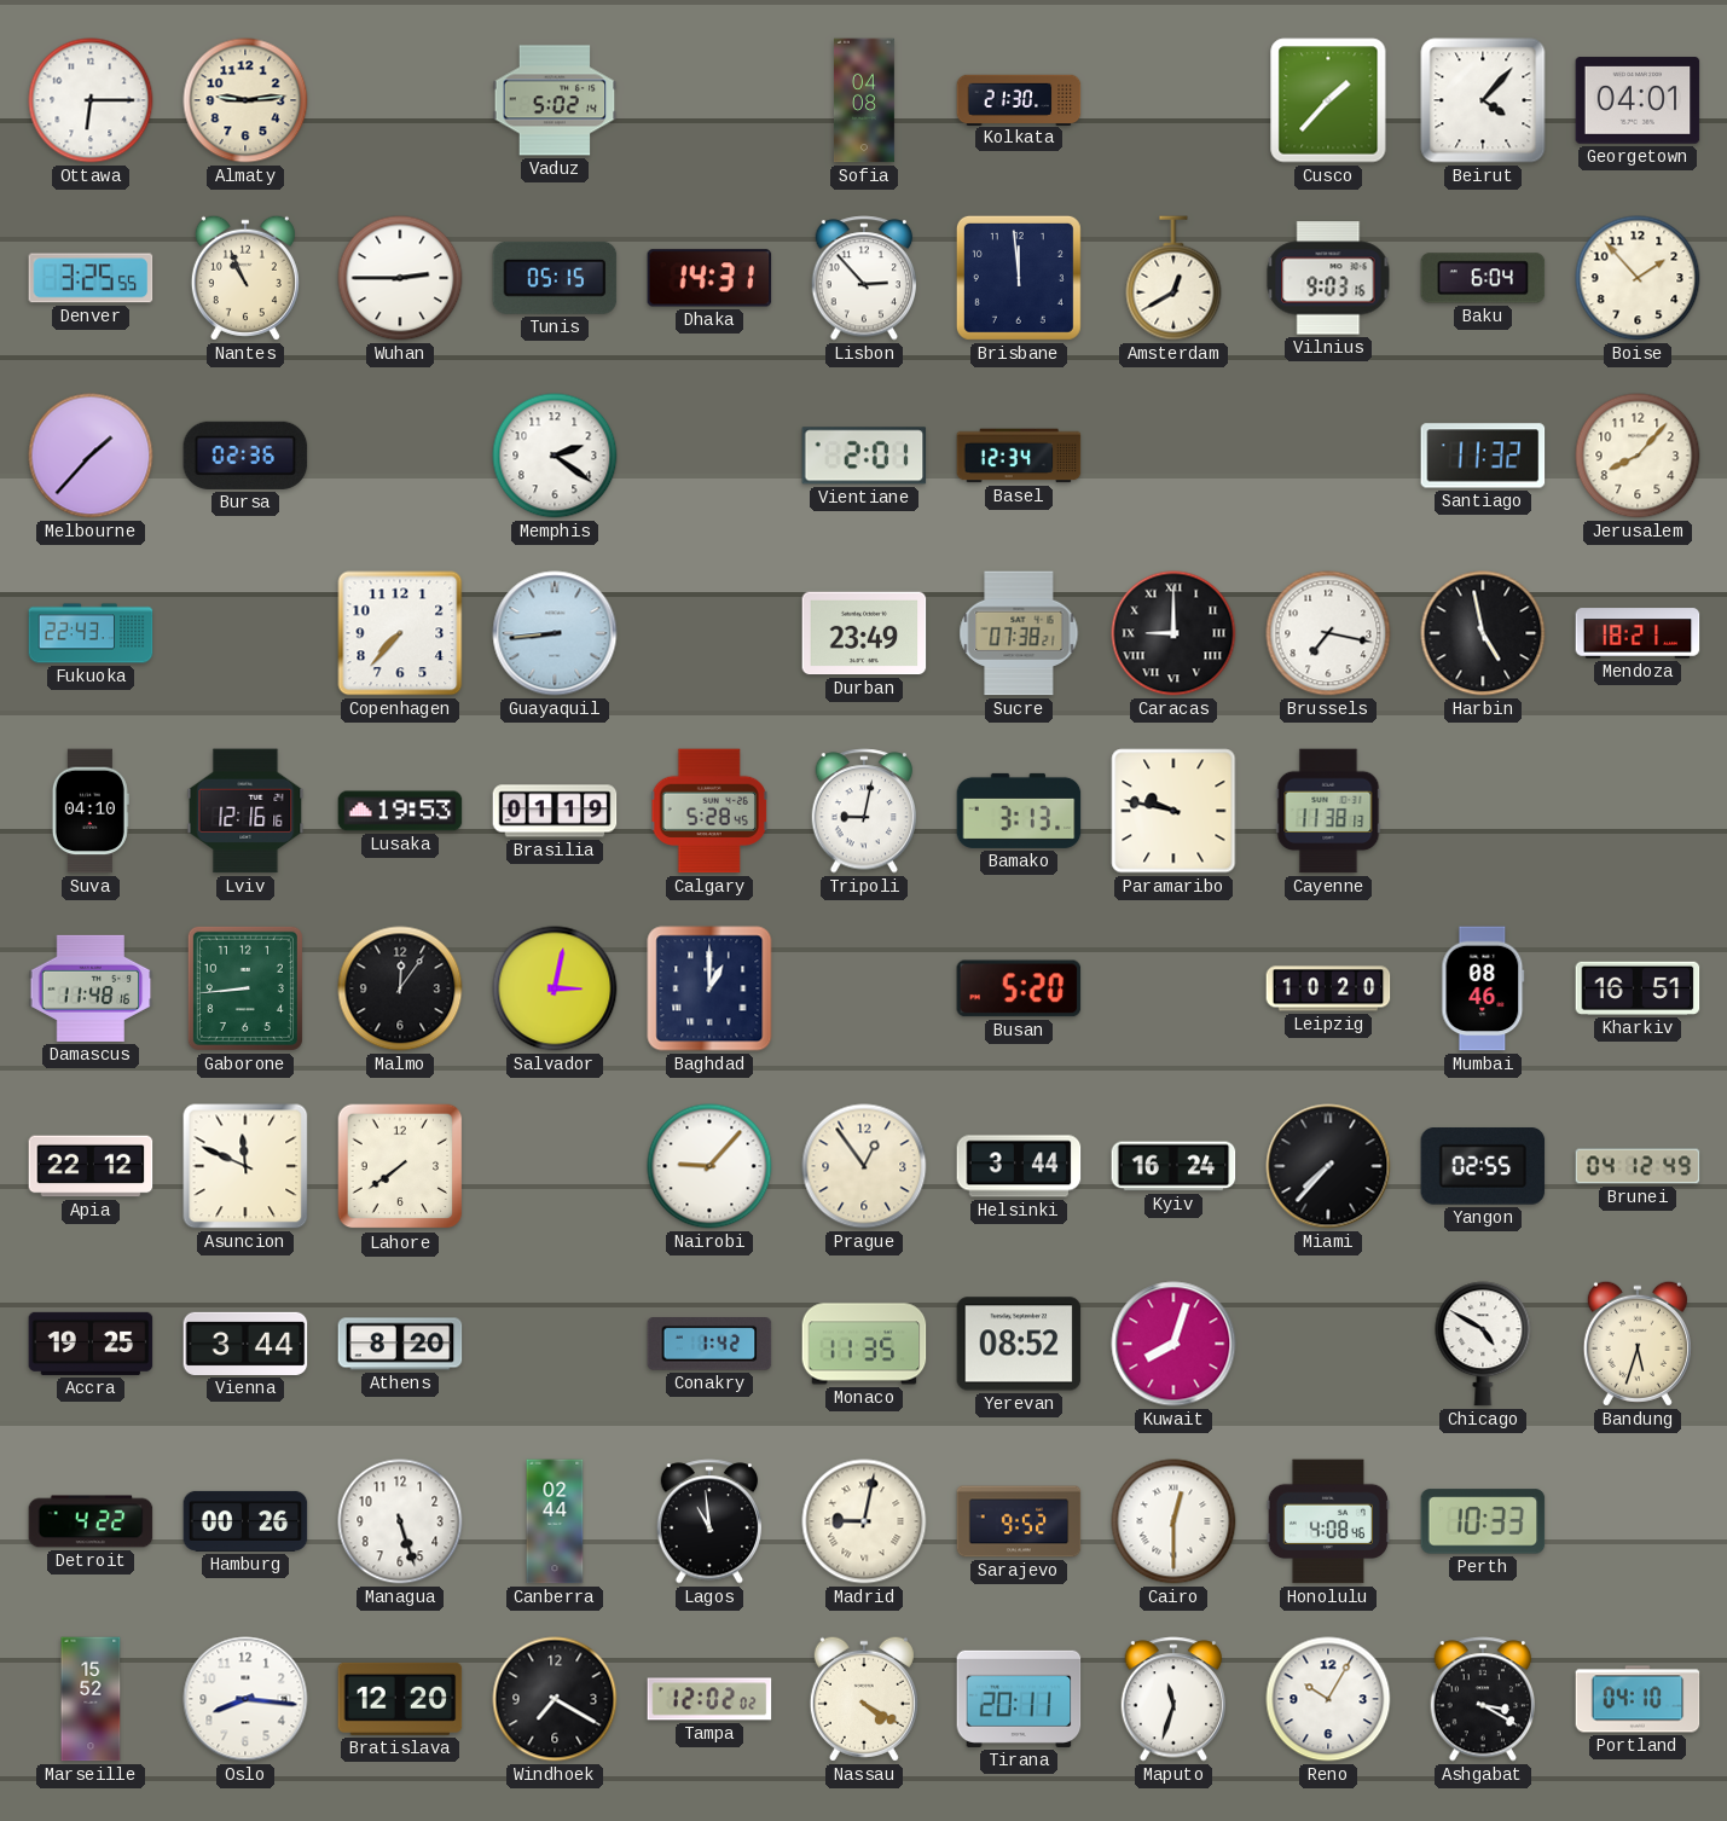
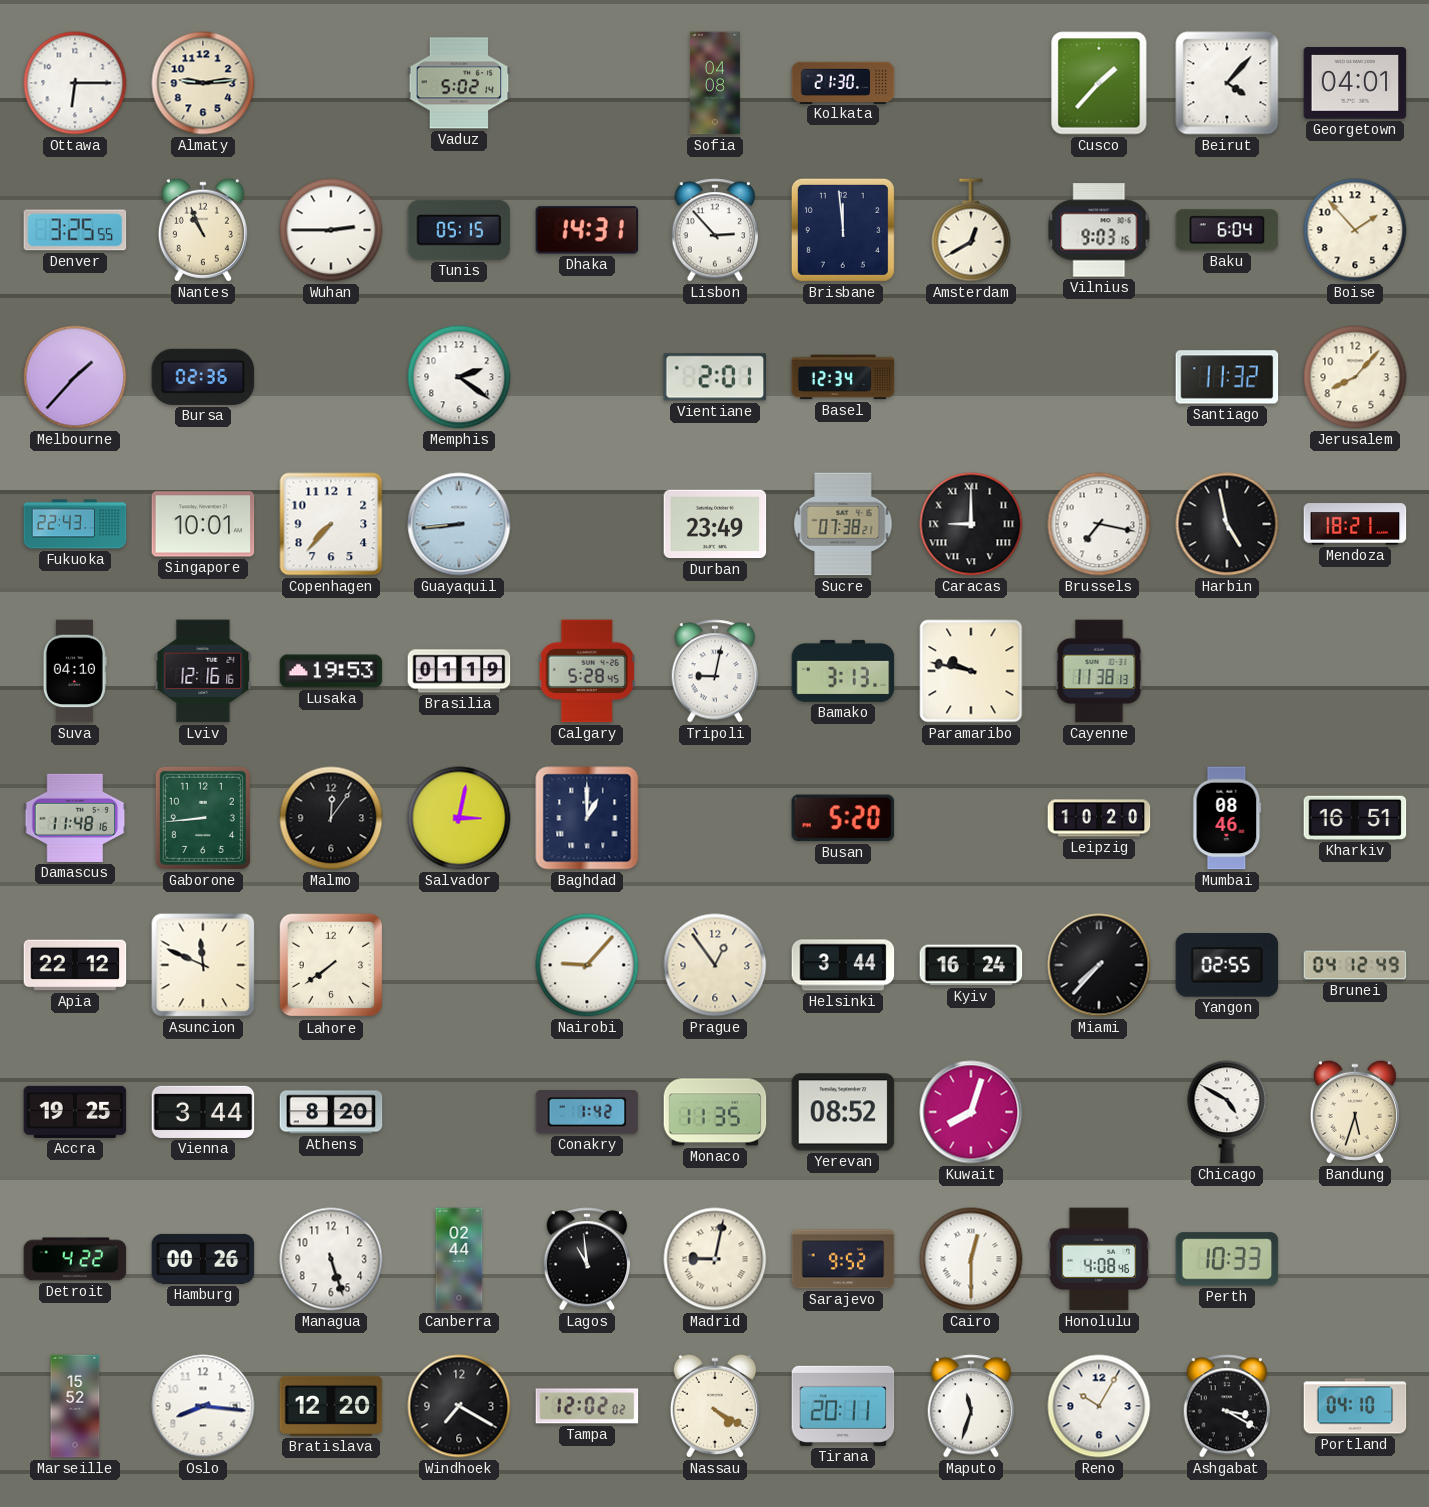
Singapore: none -> 10:01
